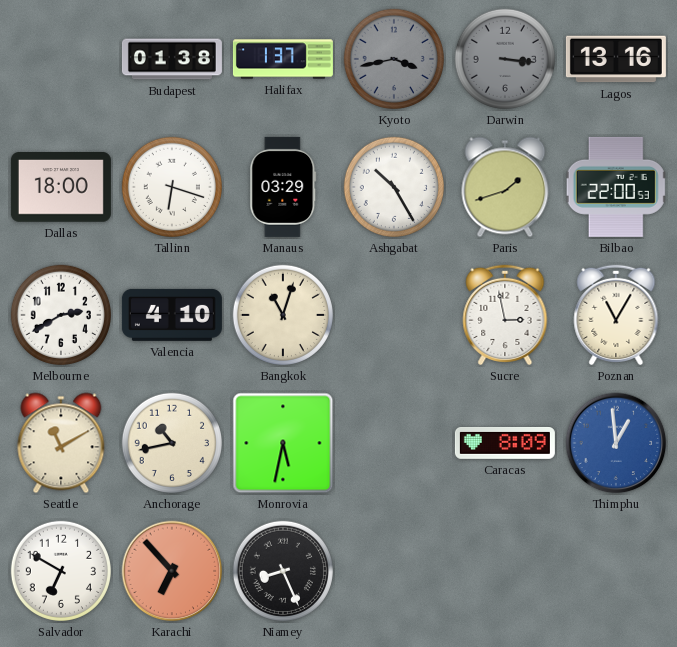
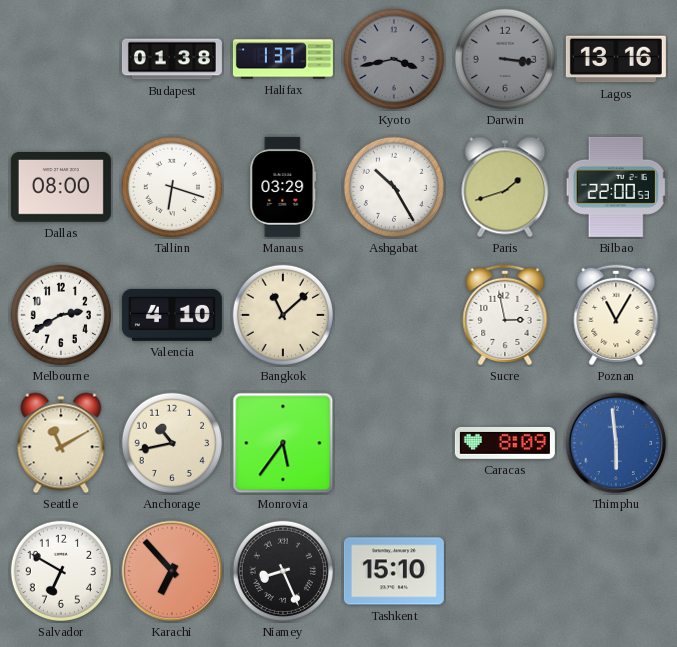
Dallas: 18:00 -> 08:00
Bangkok: 11:03 -> 11:08
Monrovia: 5:32 -> 5:36
Thimphu: 12:59 -> 5:59
Tashkent: none -> 15:10
